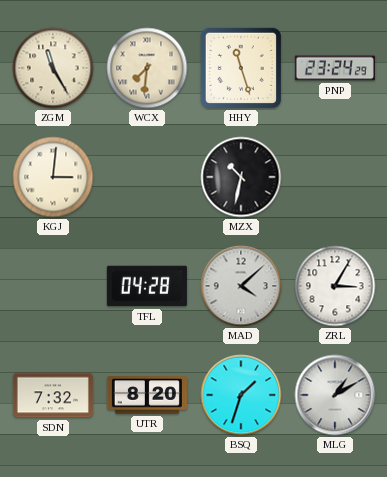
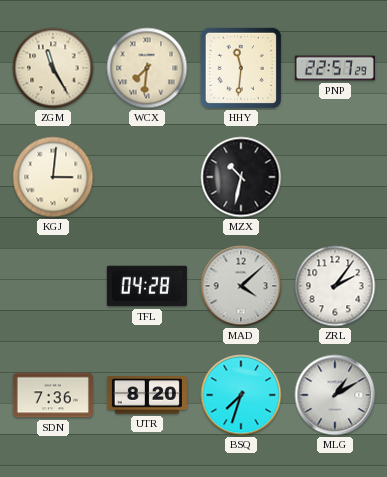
HHY: 11:27 -> 11:31
PNP: 23:24 -> 22:57
ZRL: 3:05 -> 2:06
SDN: 7:32 -> 7:36
BSQ: 1:33 -> 7:33
